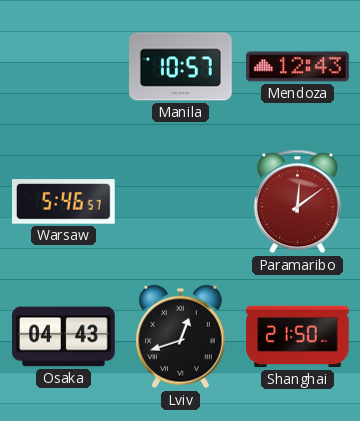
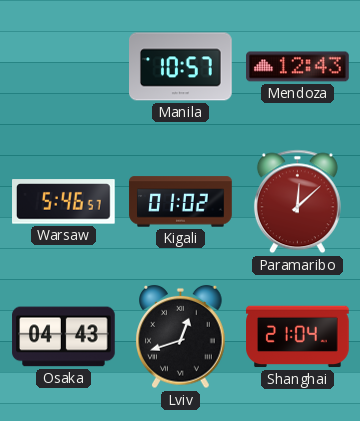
Kigali: none -> 01:02
Paramaribo: 12:09 -> 12:08
Shanghai: 21:50 -> 21:04
